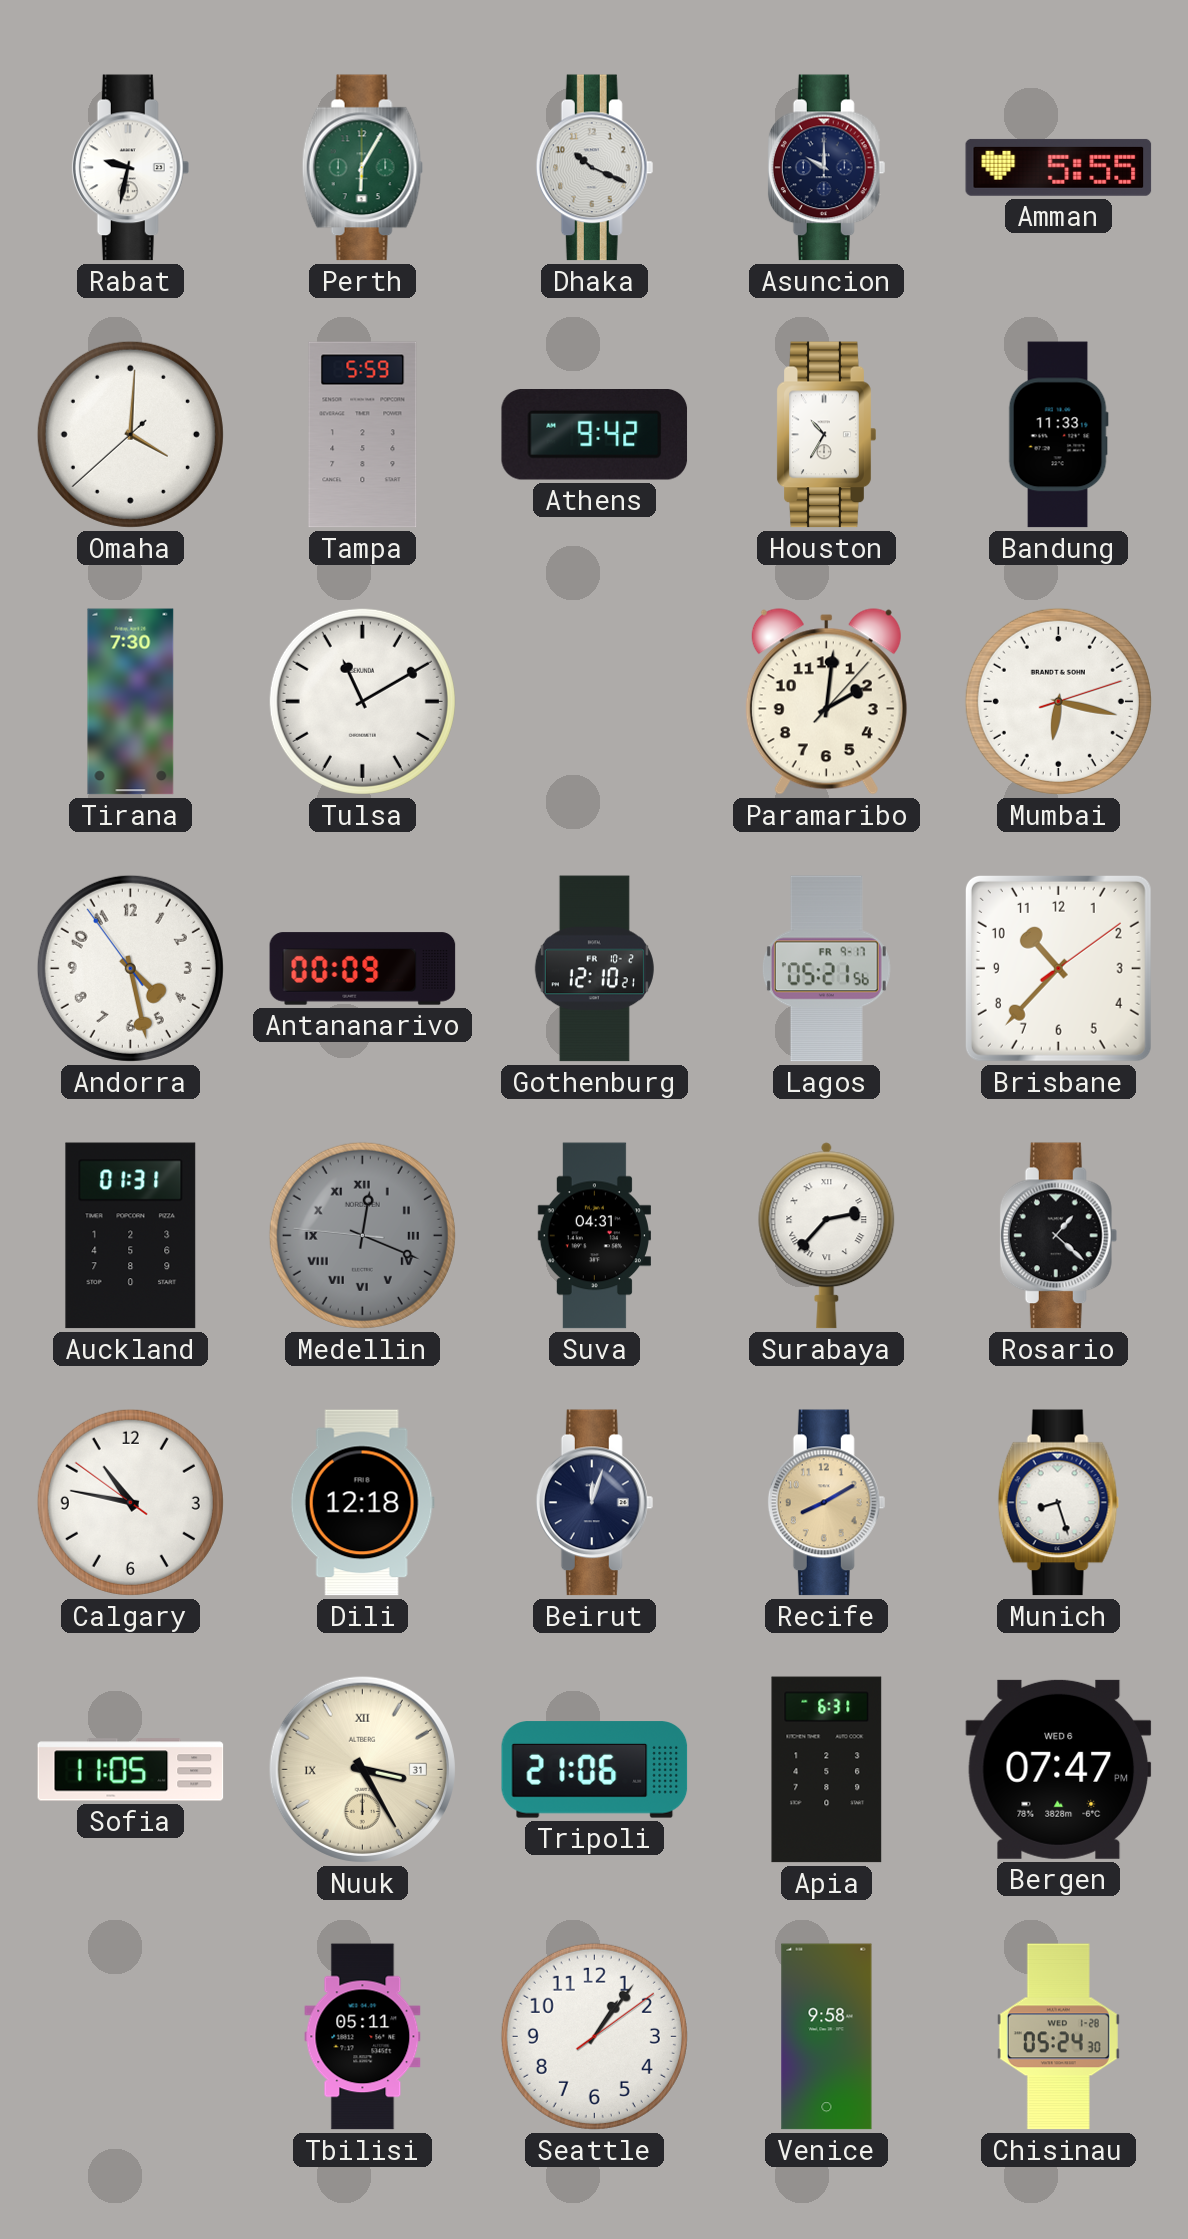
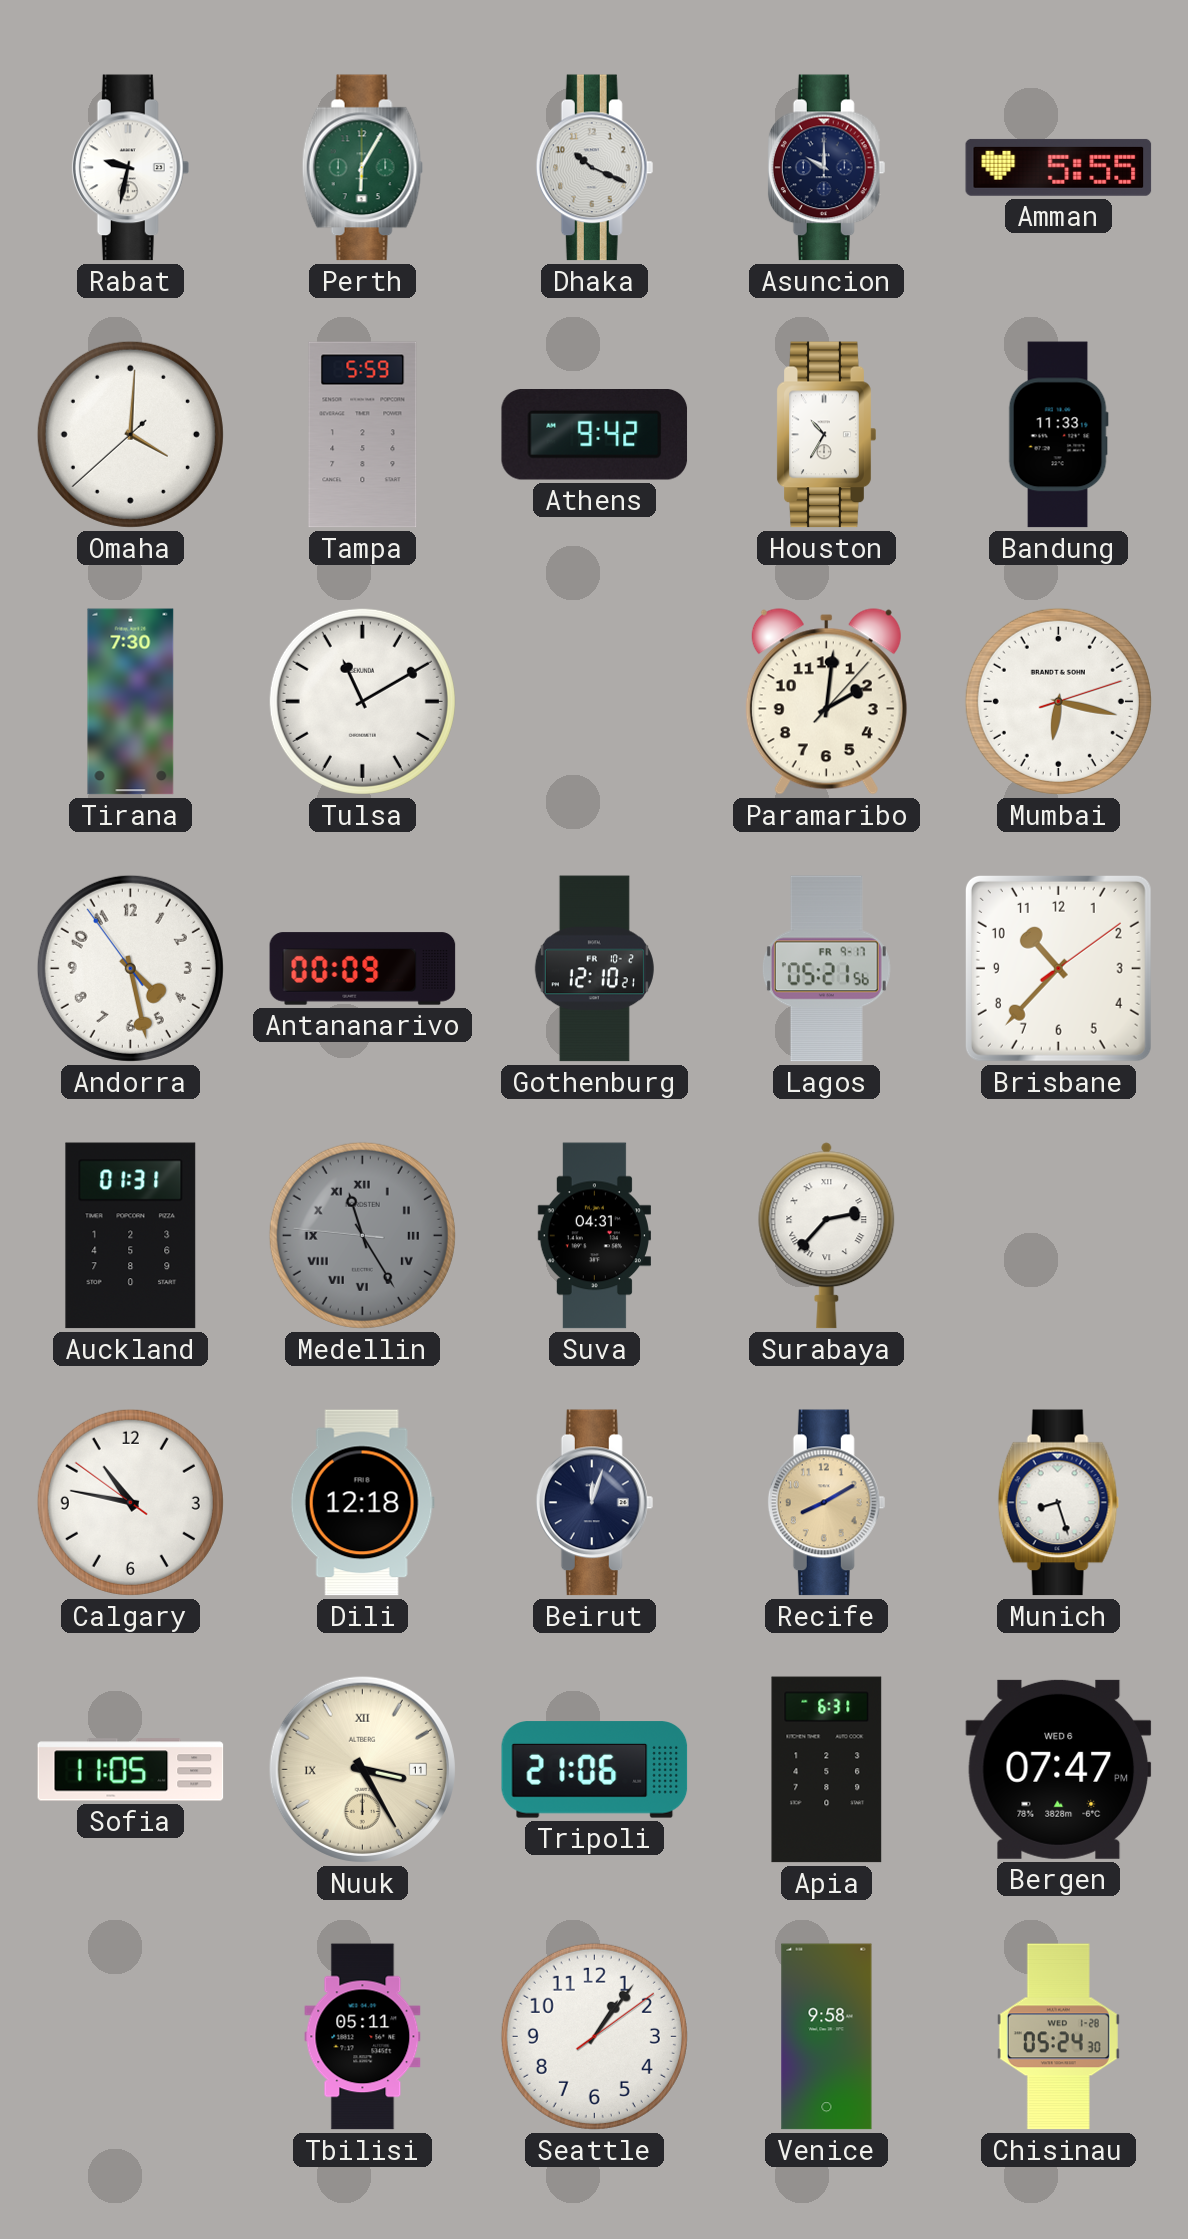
Medellin: 12:18 -> 11:24
Rosario: 1:22 -> none
Nuuk date: 31 -> 11
